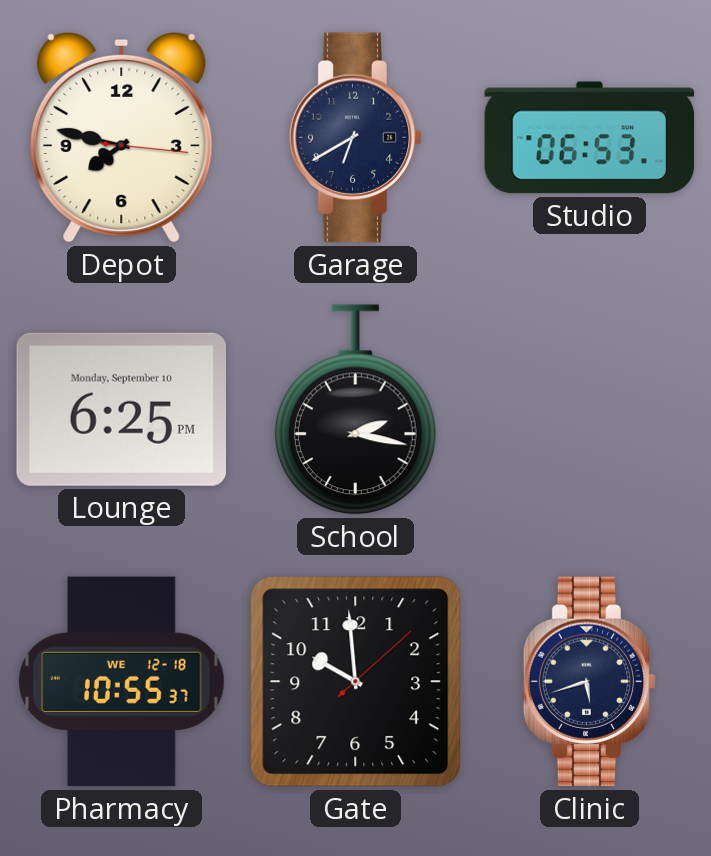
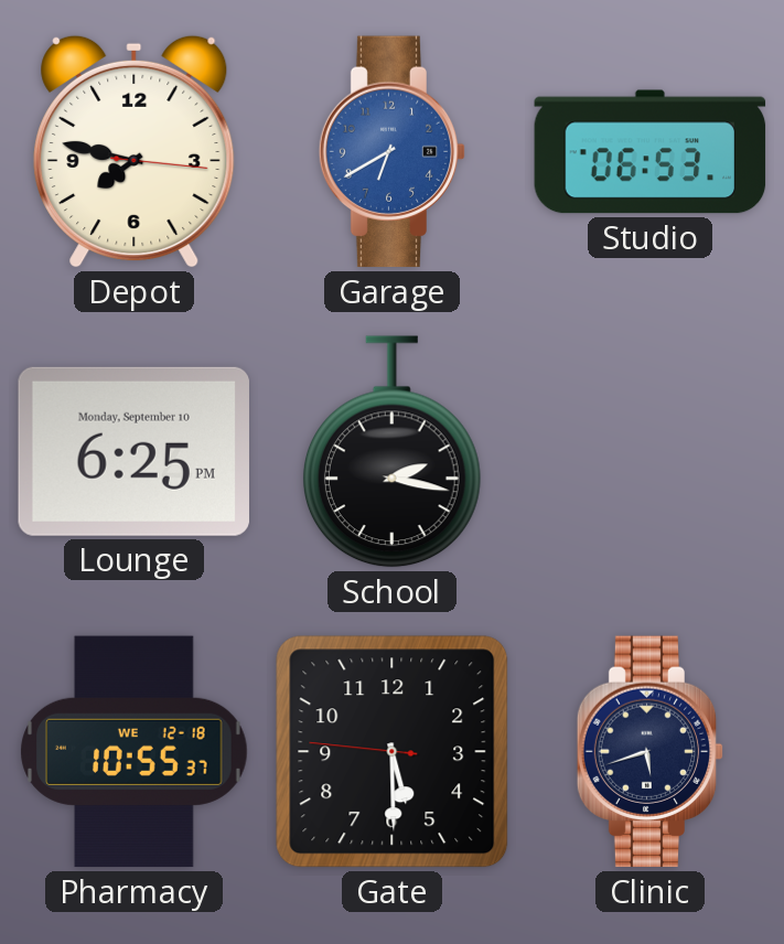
Garage dial: navy -> blue
Gate: 9:59 -> 5:29
